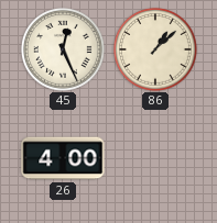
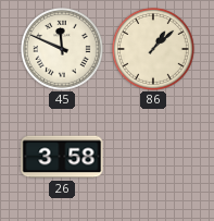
45: 12:26 -> 11:49
26: 4:00 -> 3:58
